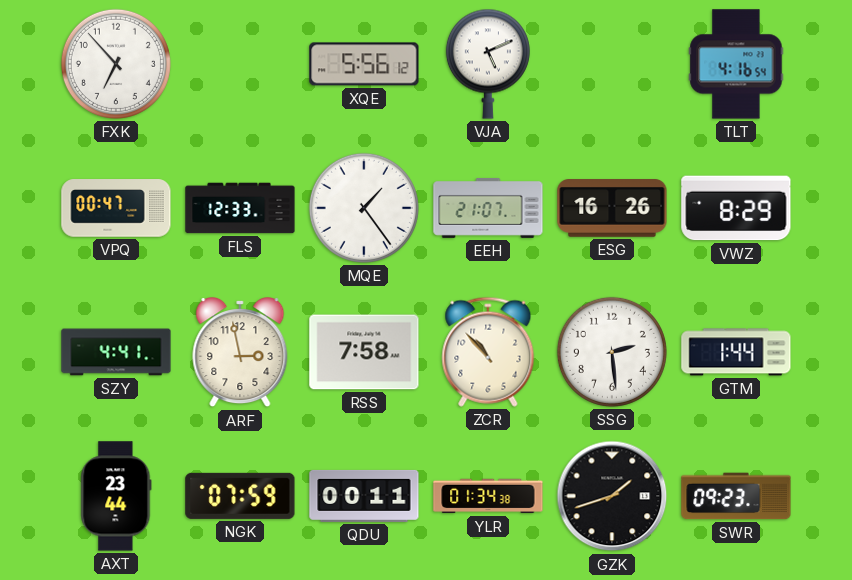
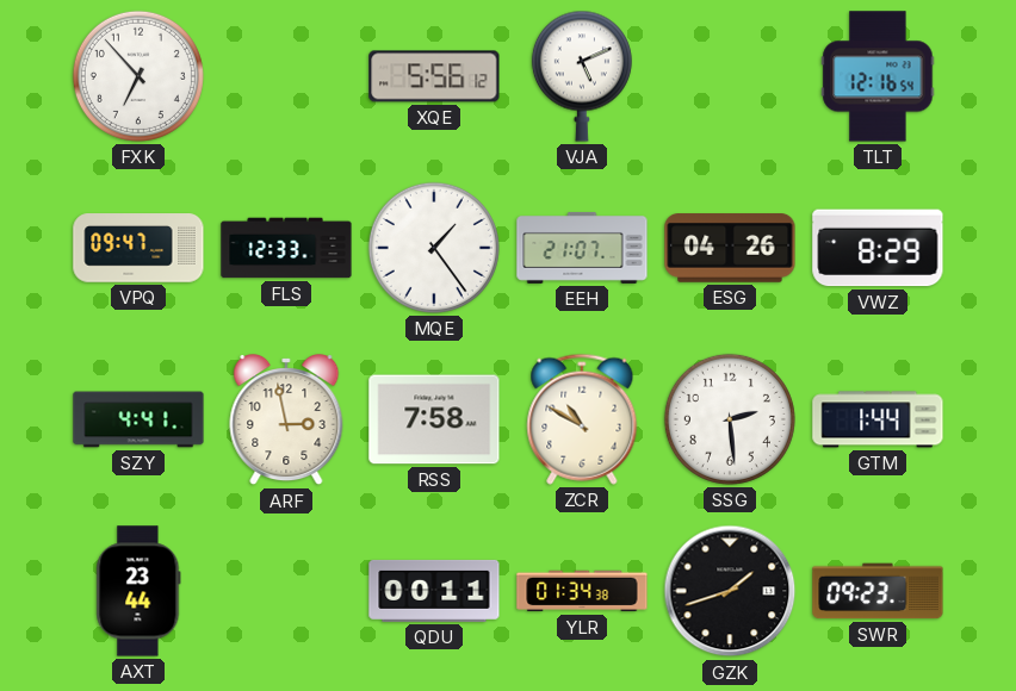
TLT: 4:16 -> 12:16
VPQ: 00:47 -> 09:47
ESG: 16:26 -> 04:26
ZCR: 10:53 -> 10:50
NGK: 07:59 -> none
